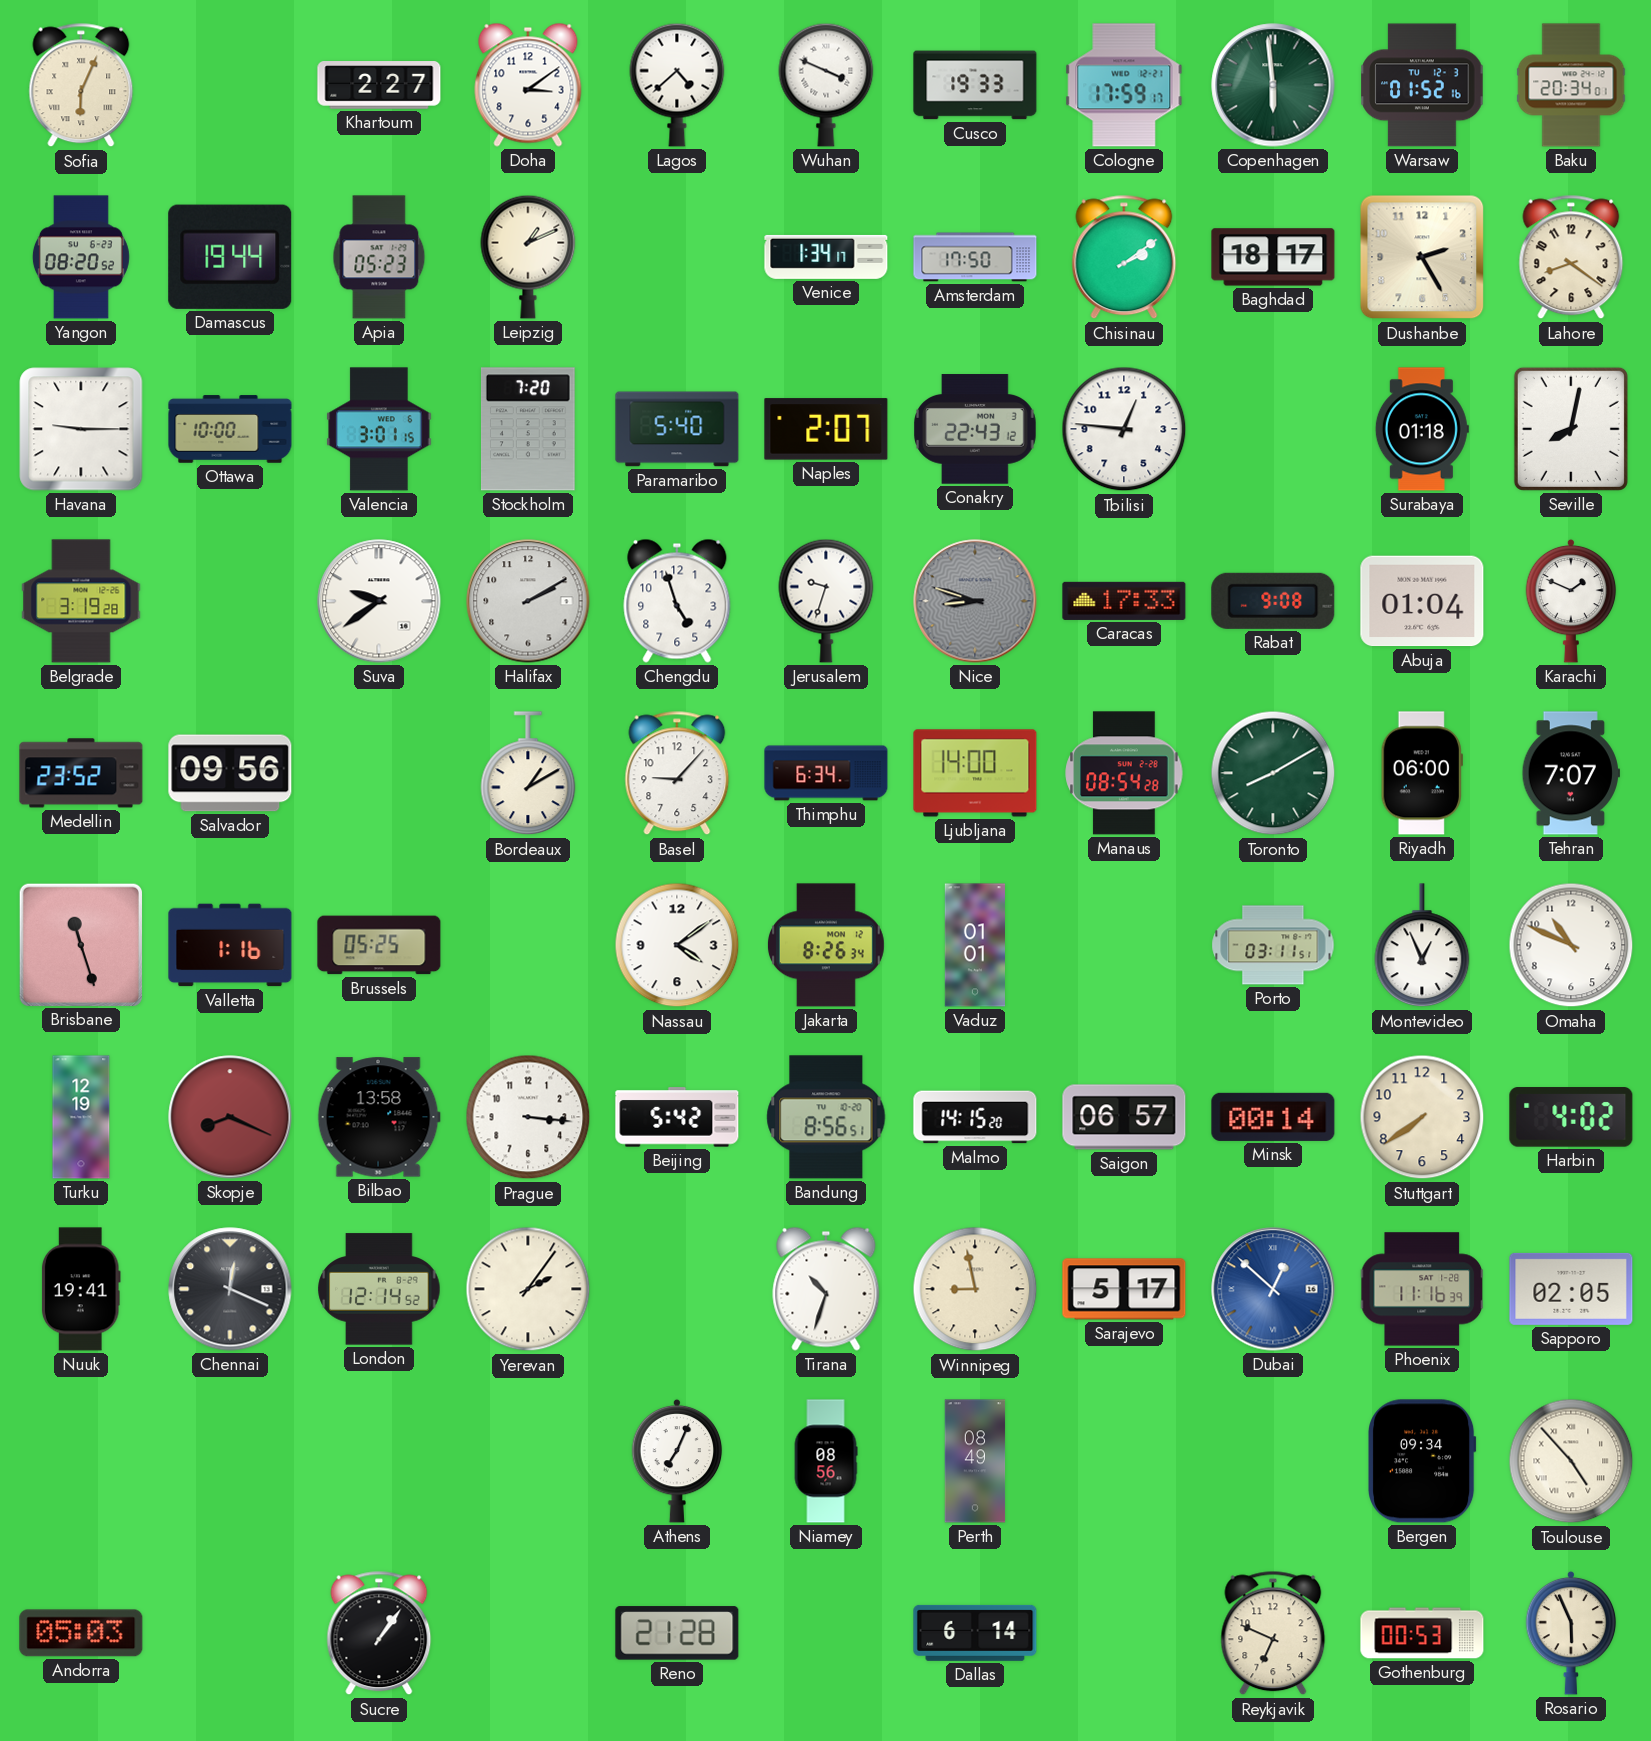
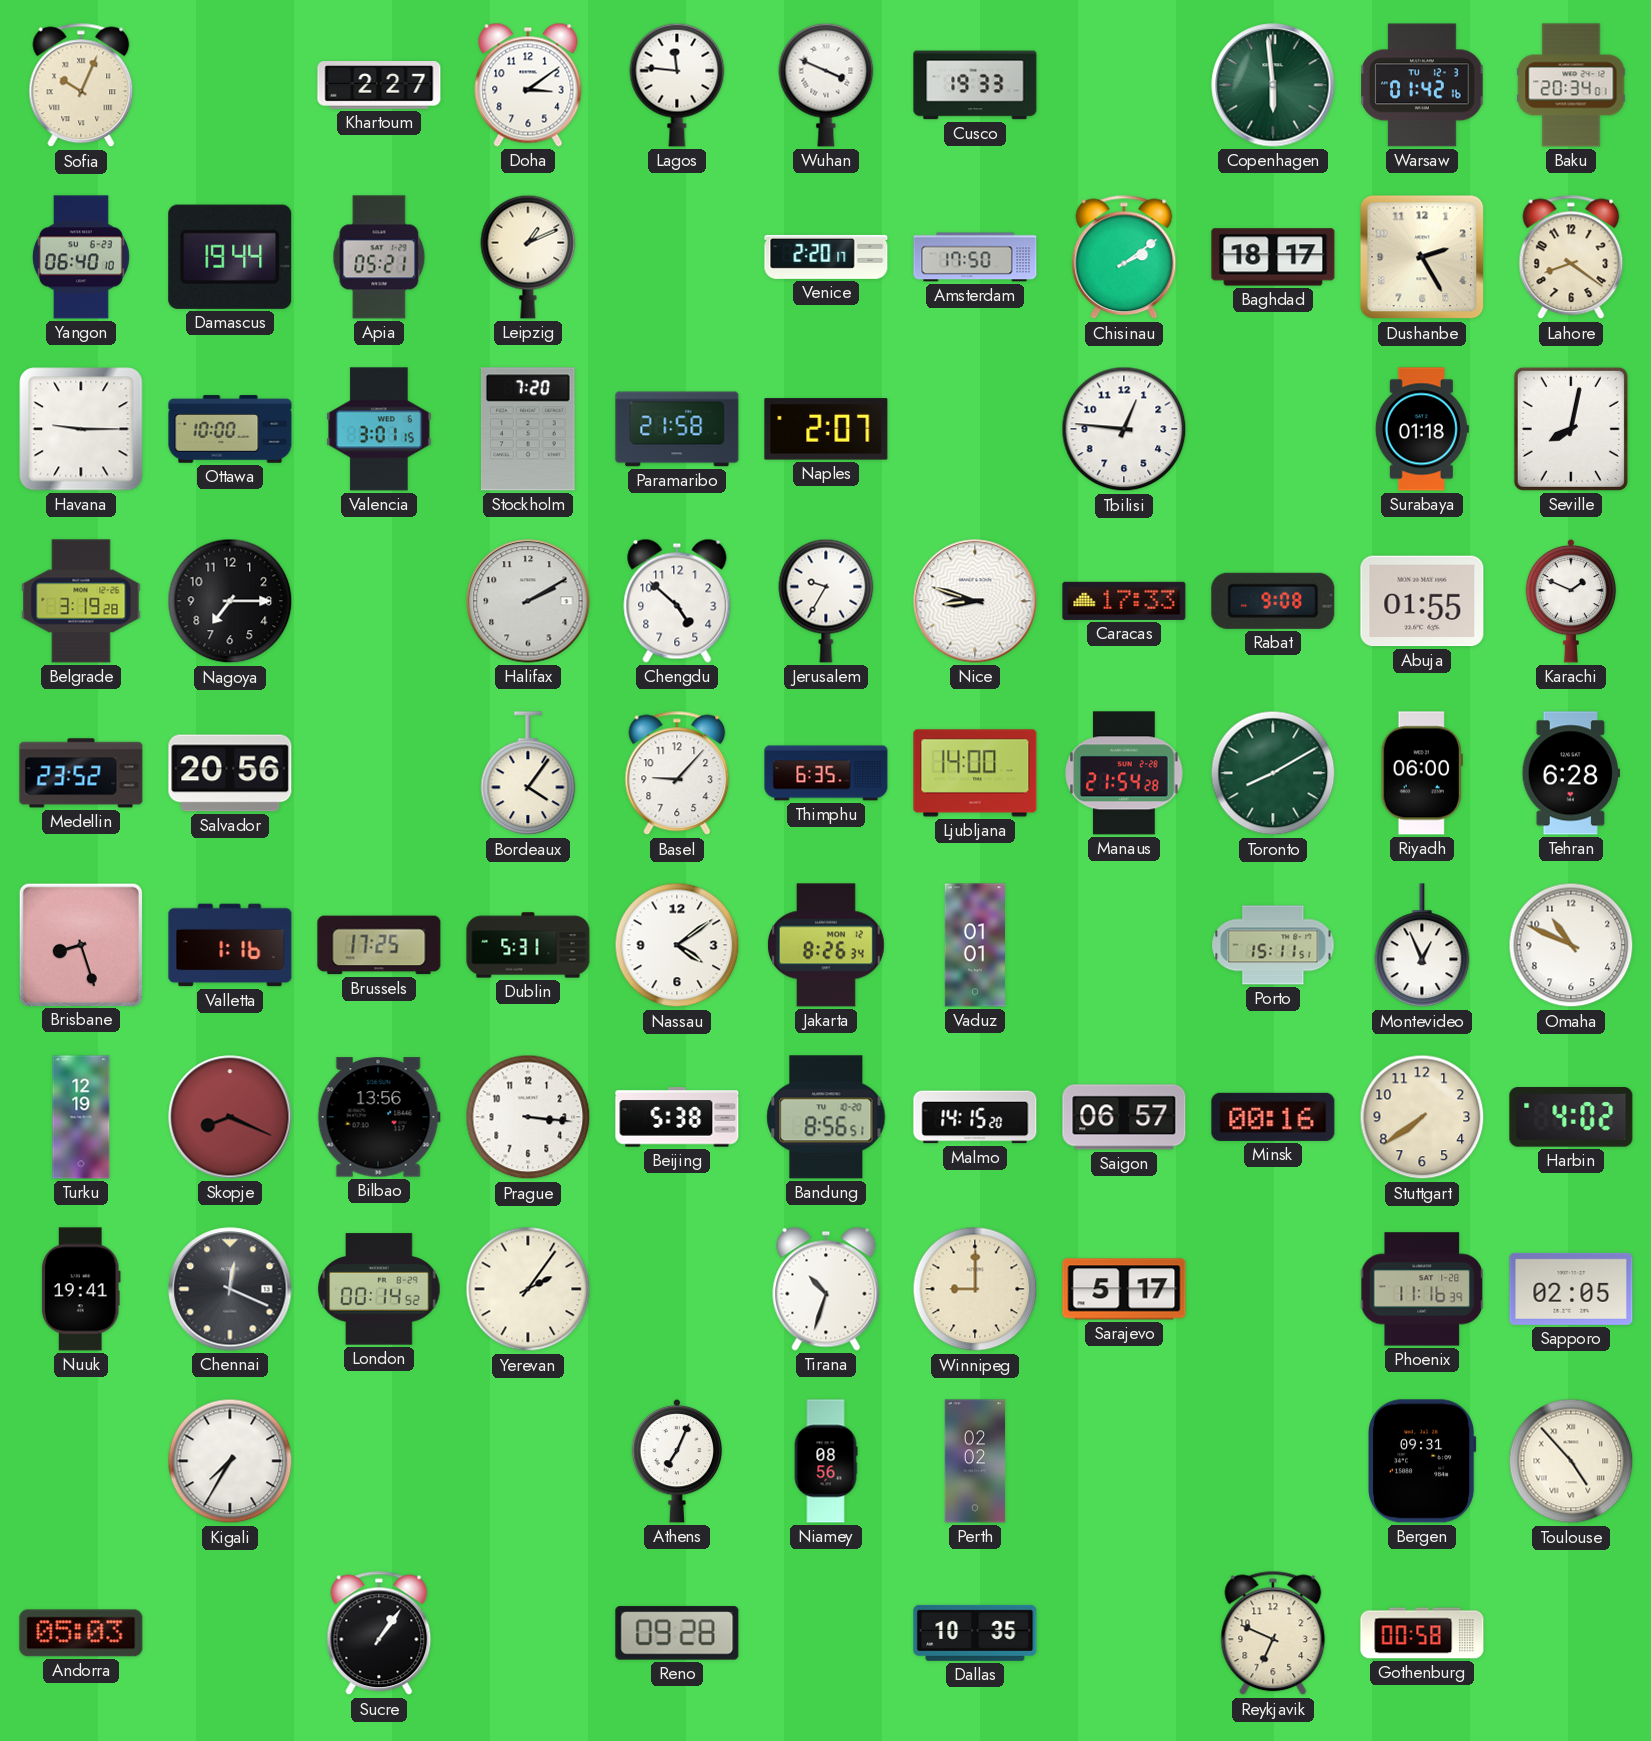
Sofia: 6:04 -> 10:04
Lagos: 4:38 -> 11:46
Cologne: 17:59 -> none
Warsaw: 01:52 -> 01:42
Yangon: 08:20 -> 06:40
Apia: 05:23 -> 05:21
Venice: 1:34 -> 2:20
Paramaribo: 5:40 -> 21:58
Conakry: 22:43 -> none
Nagoya: none -> 7:15
Suva: 9:39 -> none
Chengdu: 4:57 -> 4:52
Jerusalem: 9:33 -> 9:35
Nice dial: grey -> white
Abuja: 01:04 -> 01:55
Salvador: 09:56 -> 20:56
Bordeaux: 1:10 -> 4:06
Thimphu: 6:34 -> 6:35
Manaus: 08:54 -> 21:54
Tehran: 7:07 -> 6:28
Brisbane: 11:27 -> 8:27
Brussels: 05:25 -> 17:25
Dublin: none -> 5:31
Porto: 03:11 -> 15:11
Bilbao: 13:58 -> 13:56
Beijing: 5:42 -> 5:38
Minsk: 00:14 -> 00:16
London: 12:14 -> 00:14
Winnipeg: 8:58 -> 9:00
Dubai: 12:52 -> none
Kigali: none -> 7:35
Perth: 08:49 -> 02:02
Bergen: 09:34 -> 09:31
Reno: 21:28 -> 09:28
Dallas: 6:14 -> 10:35
Gothenburg: 00:53 -> 00:58
Rosario: 5:56 -> none
